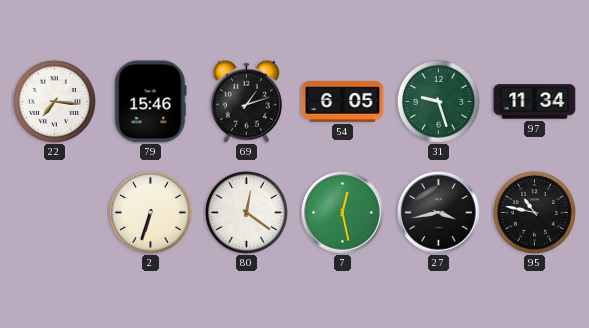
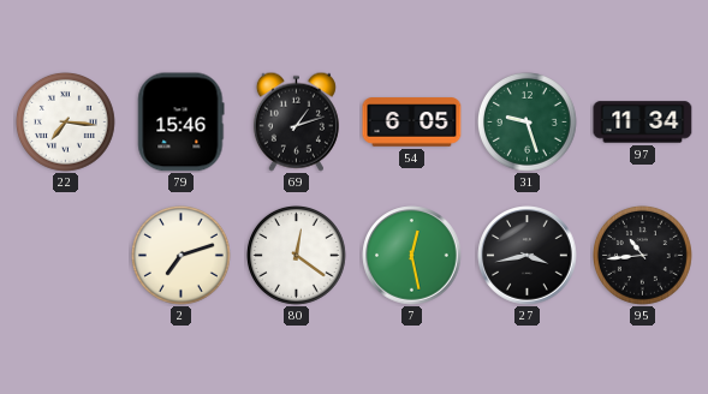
2: 6:33 -> 7:12
95: 10:47 -> 10:44
